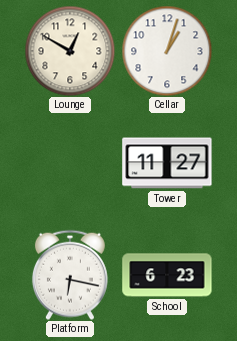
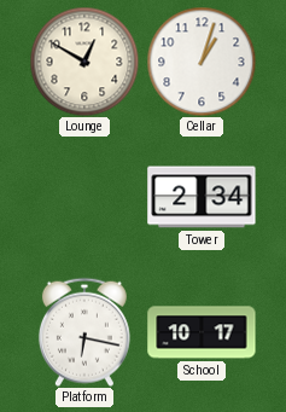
Tower: 11:27 -> 2:34
School: 6:23 -> 10:17
